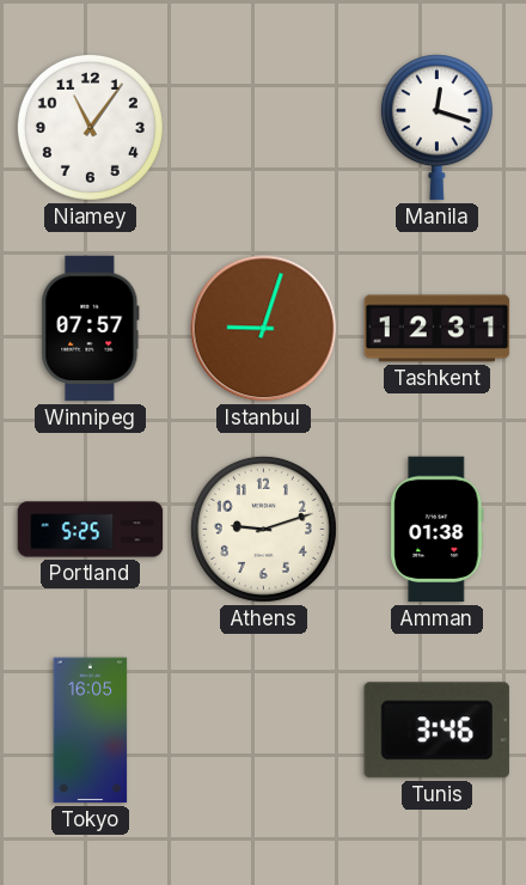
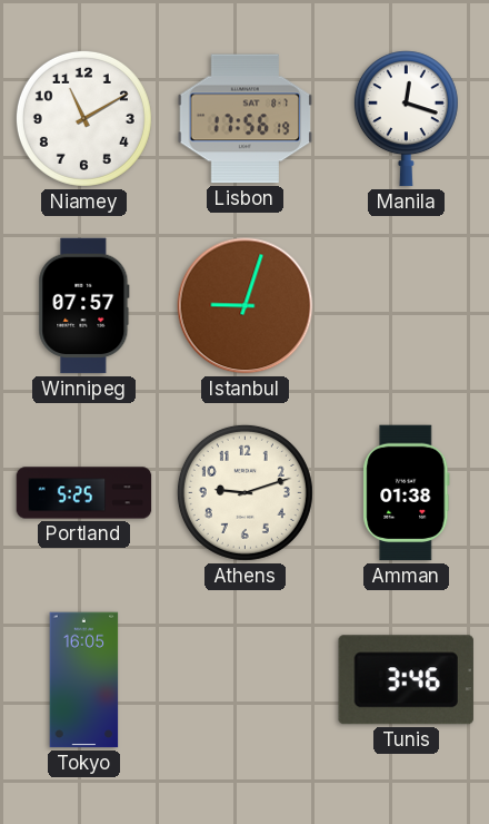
Niamey: 11:06 -> 11:10
Lisbon: none -> 17:56
Tashkent: 12:31 -> none
